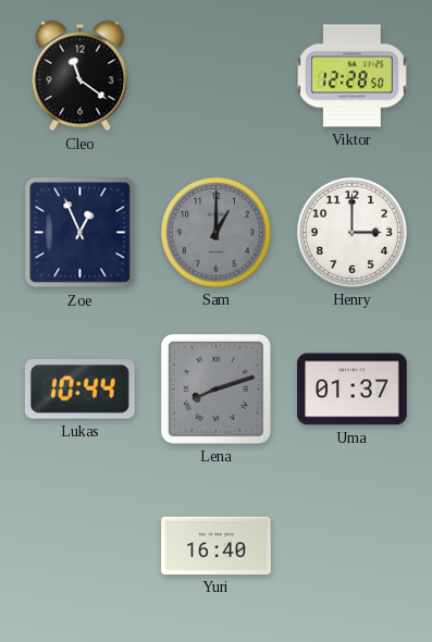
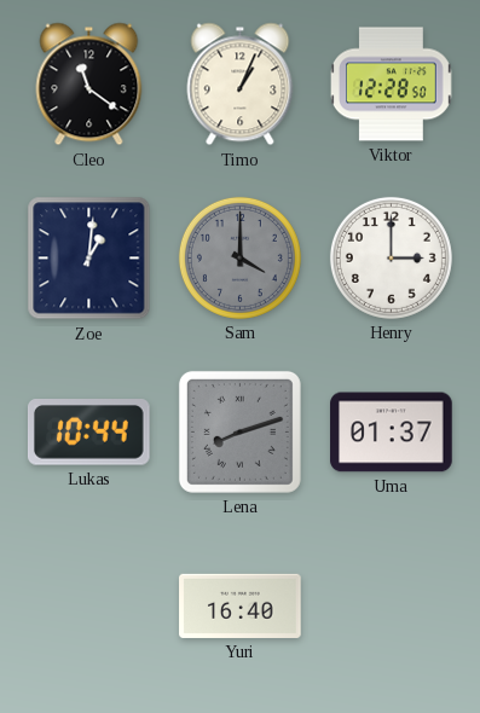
Timo: none -> 1:04
Zoe: 12:56 -> 1:01
Sam: 1:00 -> 4:00
